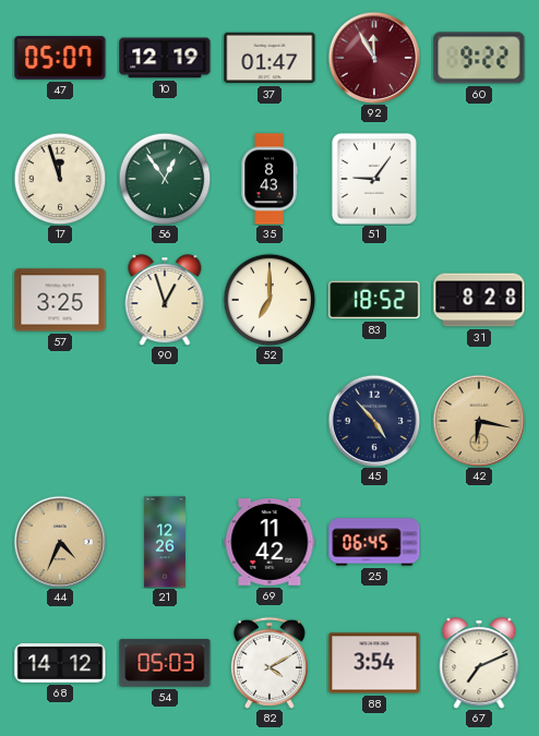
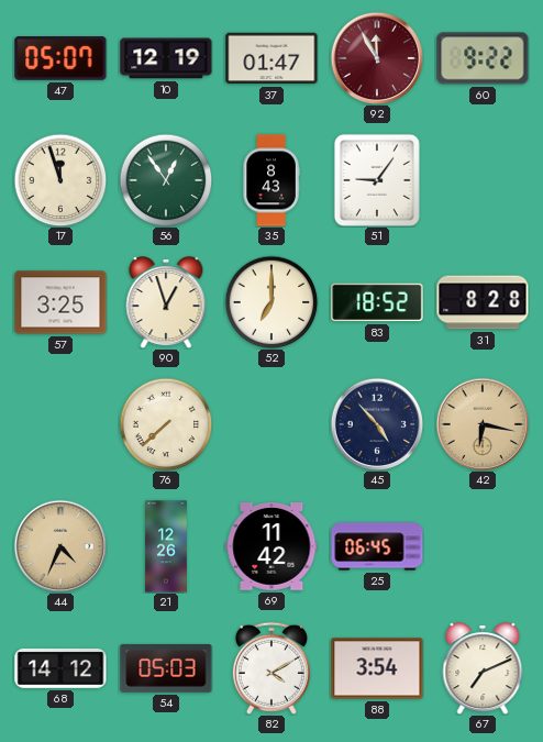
76: none -> 7:38
